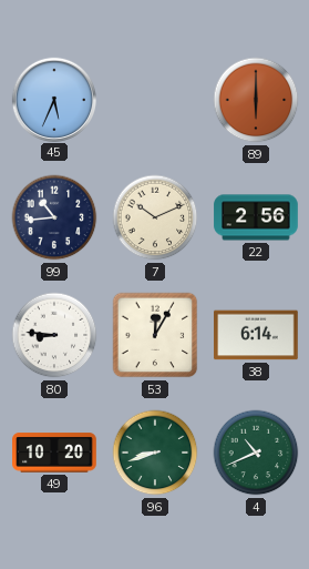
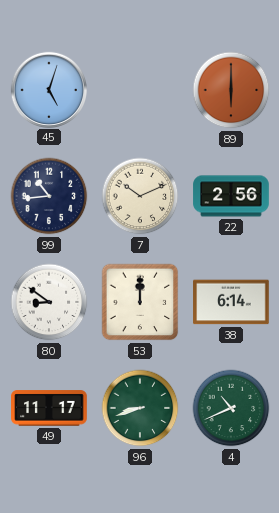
45: 5:34 -> 5:03
80: 8:46 -> 8:51
53: 12:05 -> 12:00
49: 10:20 -> 11:17
